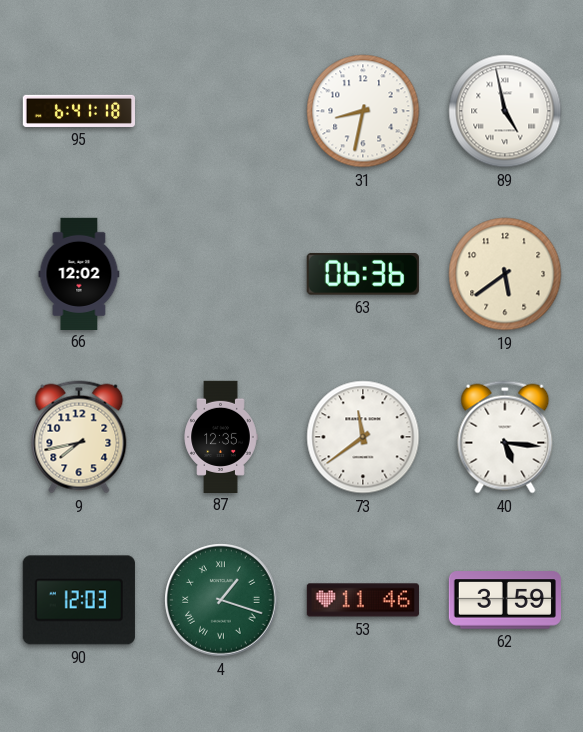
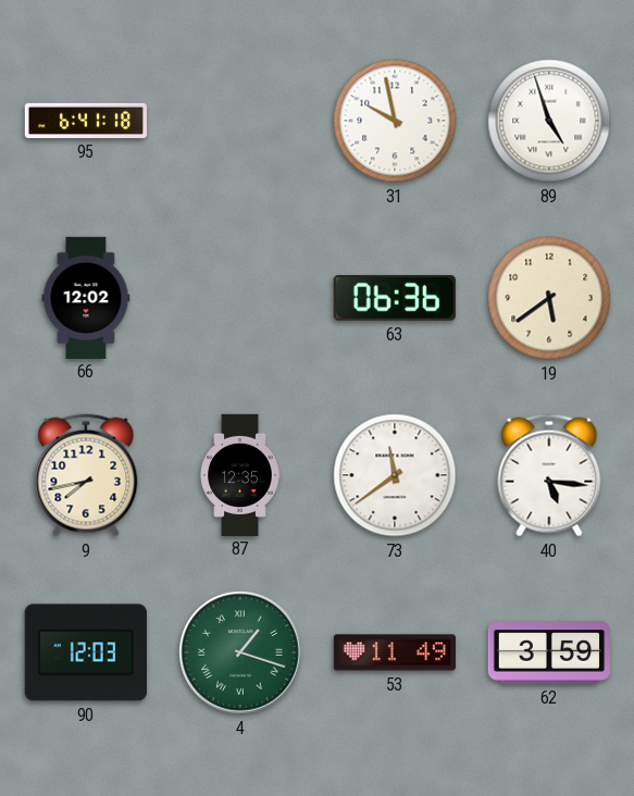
31: 8:32 -> 9:58
89: 4:58 -> 4:57
53: 11:46 -> 11:49
